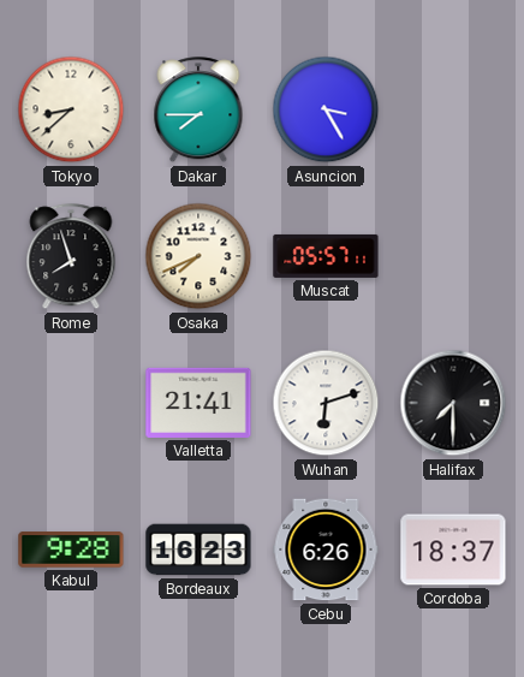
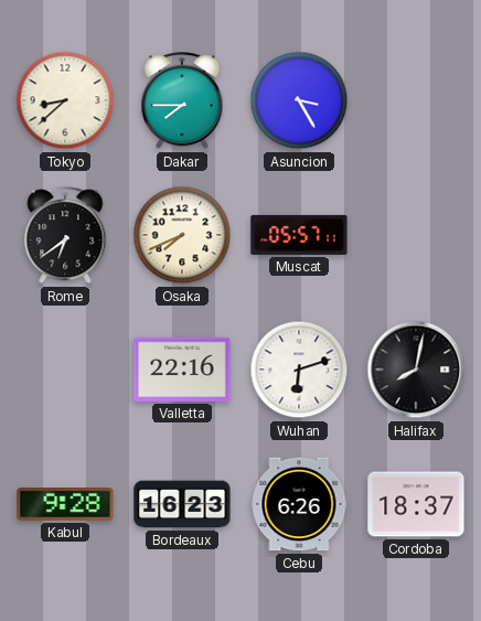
Rome: 7:57 -> 6:39
Valletta: 21:41 -> 22:16
Halifax: 7:30 -> 8:02
